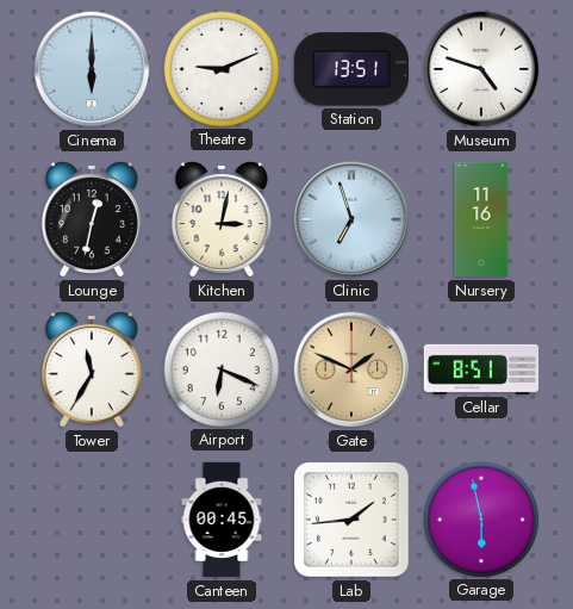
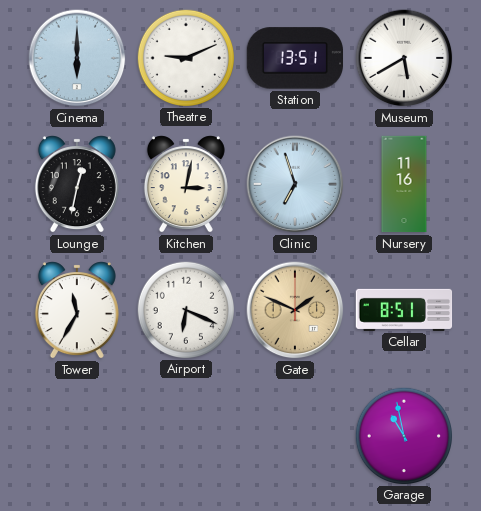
Museum: 4:48 -> 5:40
Canteen: 00:45 -> none
Lab: 1:44 -> none
Garage: 5:58 -> 10:58
